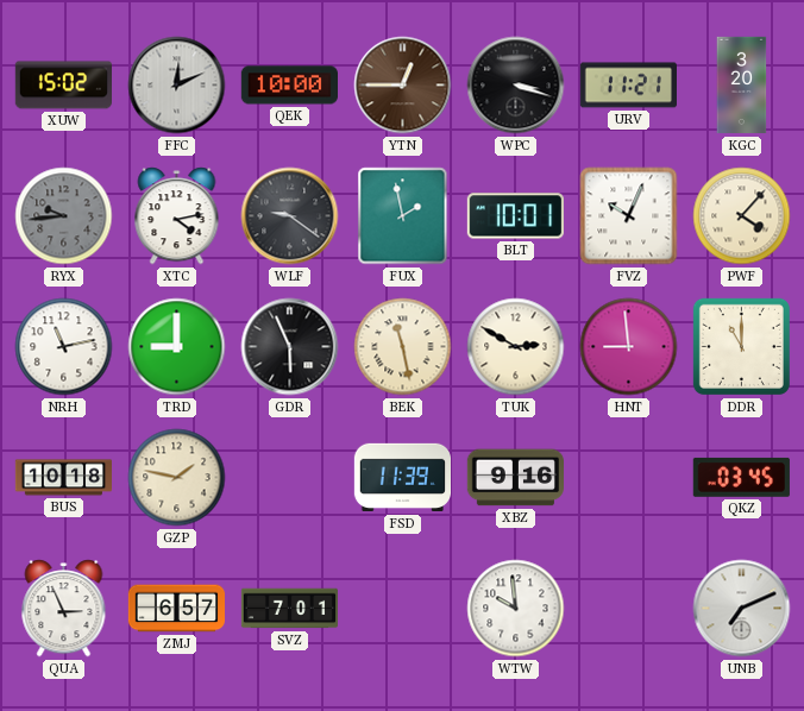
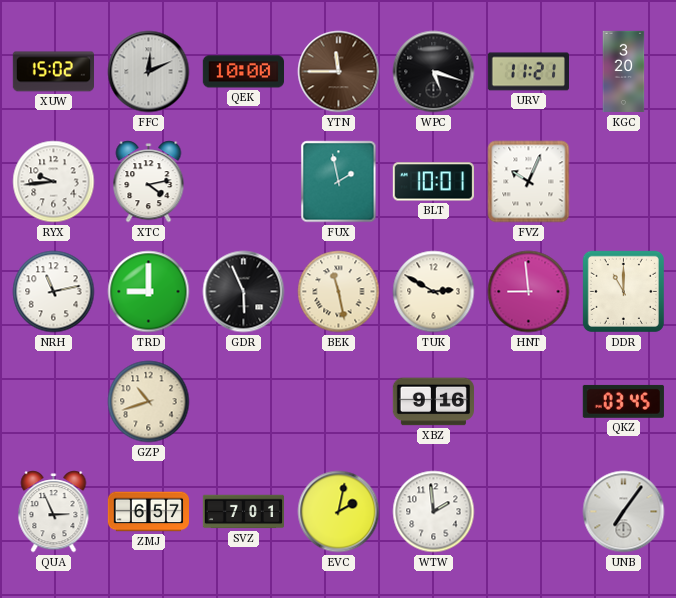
YTN: 12:45 -> 11:45
WPC: 3:18 -> 5:18
RYX dial: grey -> white
WLF: 9:21 -> none
PWF: 4:07 -> none
BUS: 10:18 -> none
GZP: 1:47 -> 10:42
FSD: 11:39 -> none
EVC: none -> 2:02
WTW: 9:59 -> 1:59
UNB: 7:11 -> 7:06
